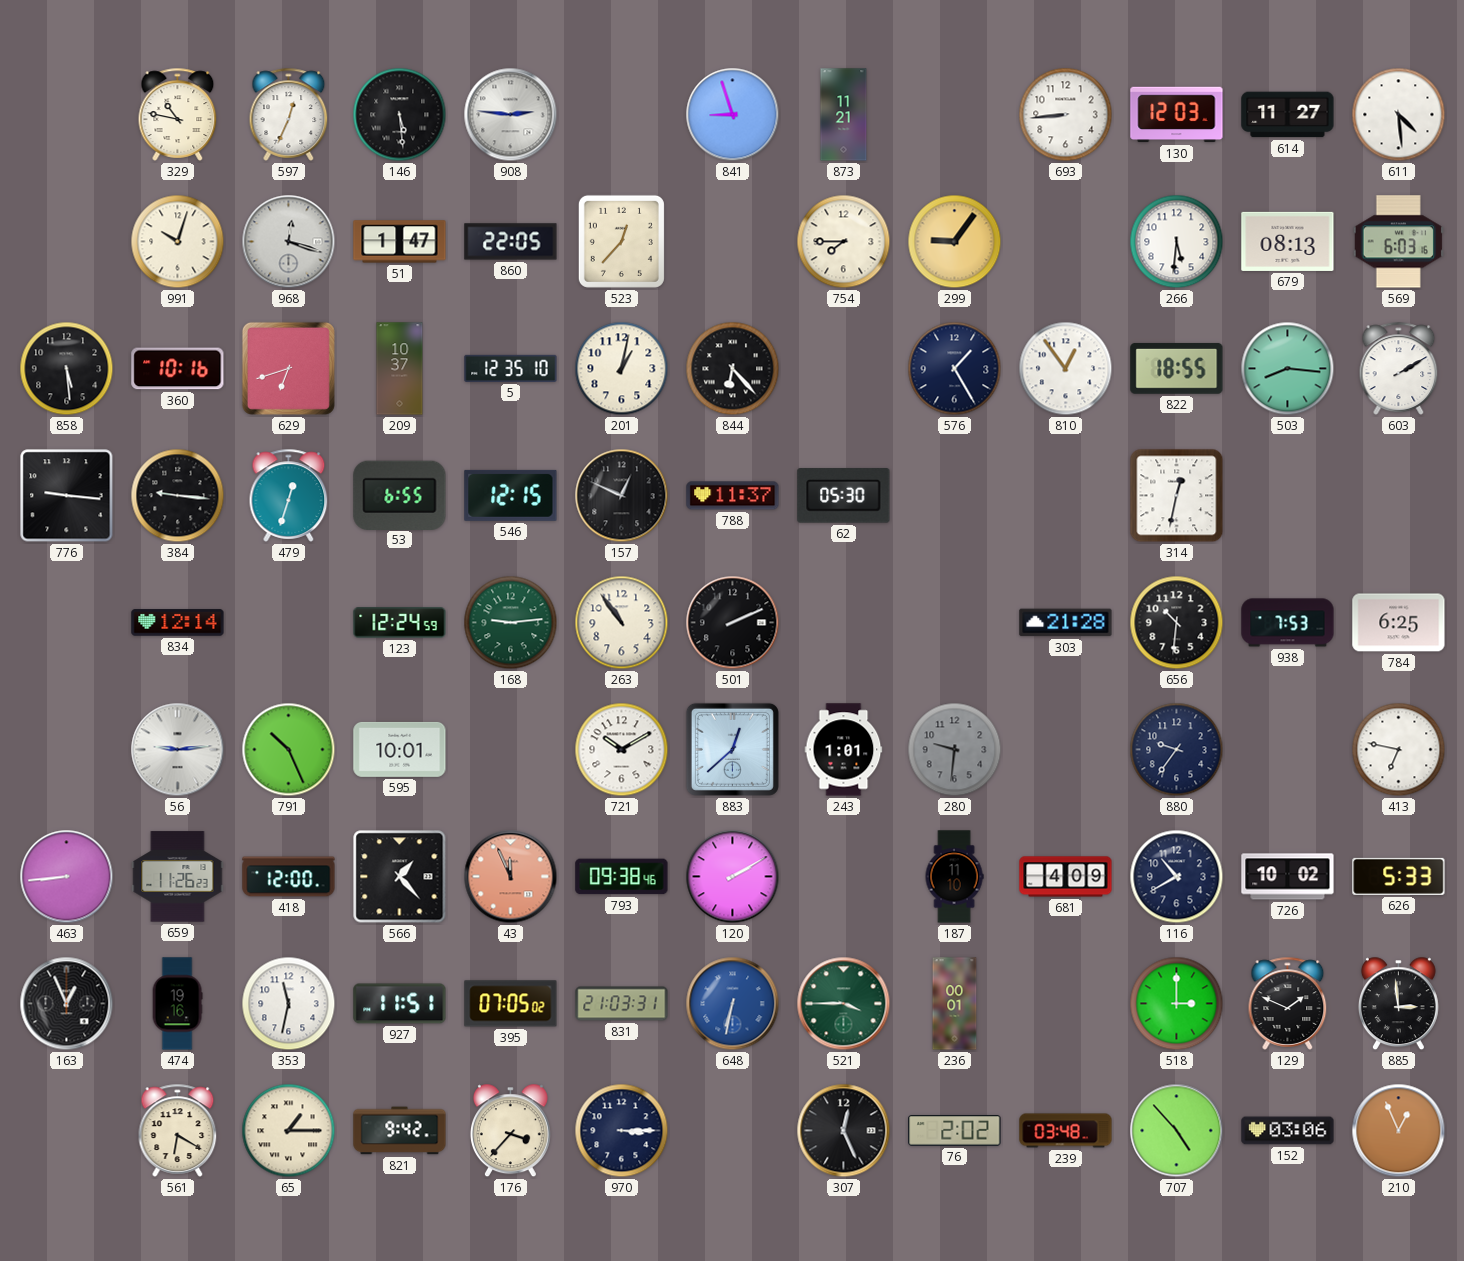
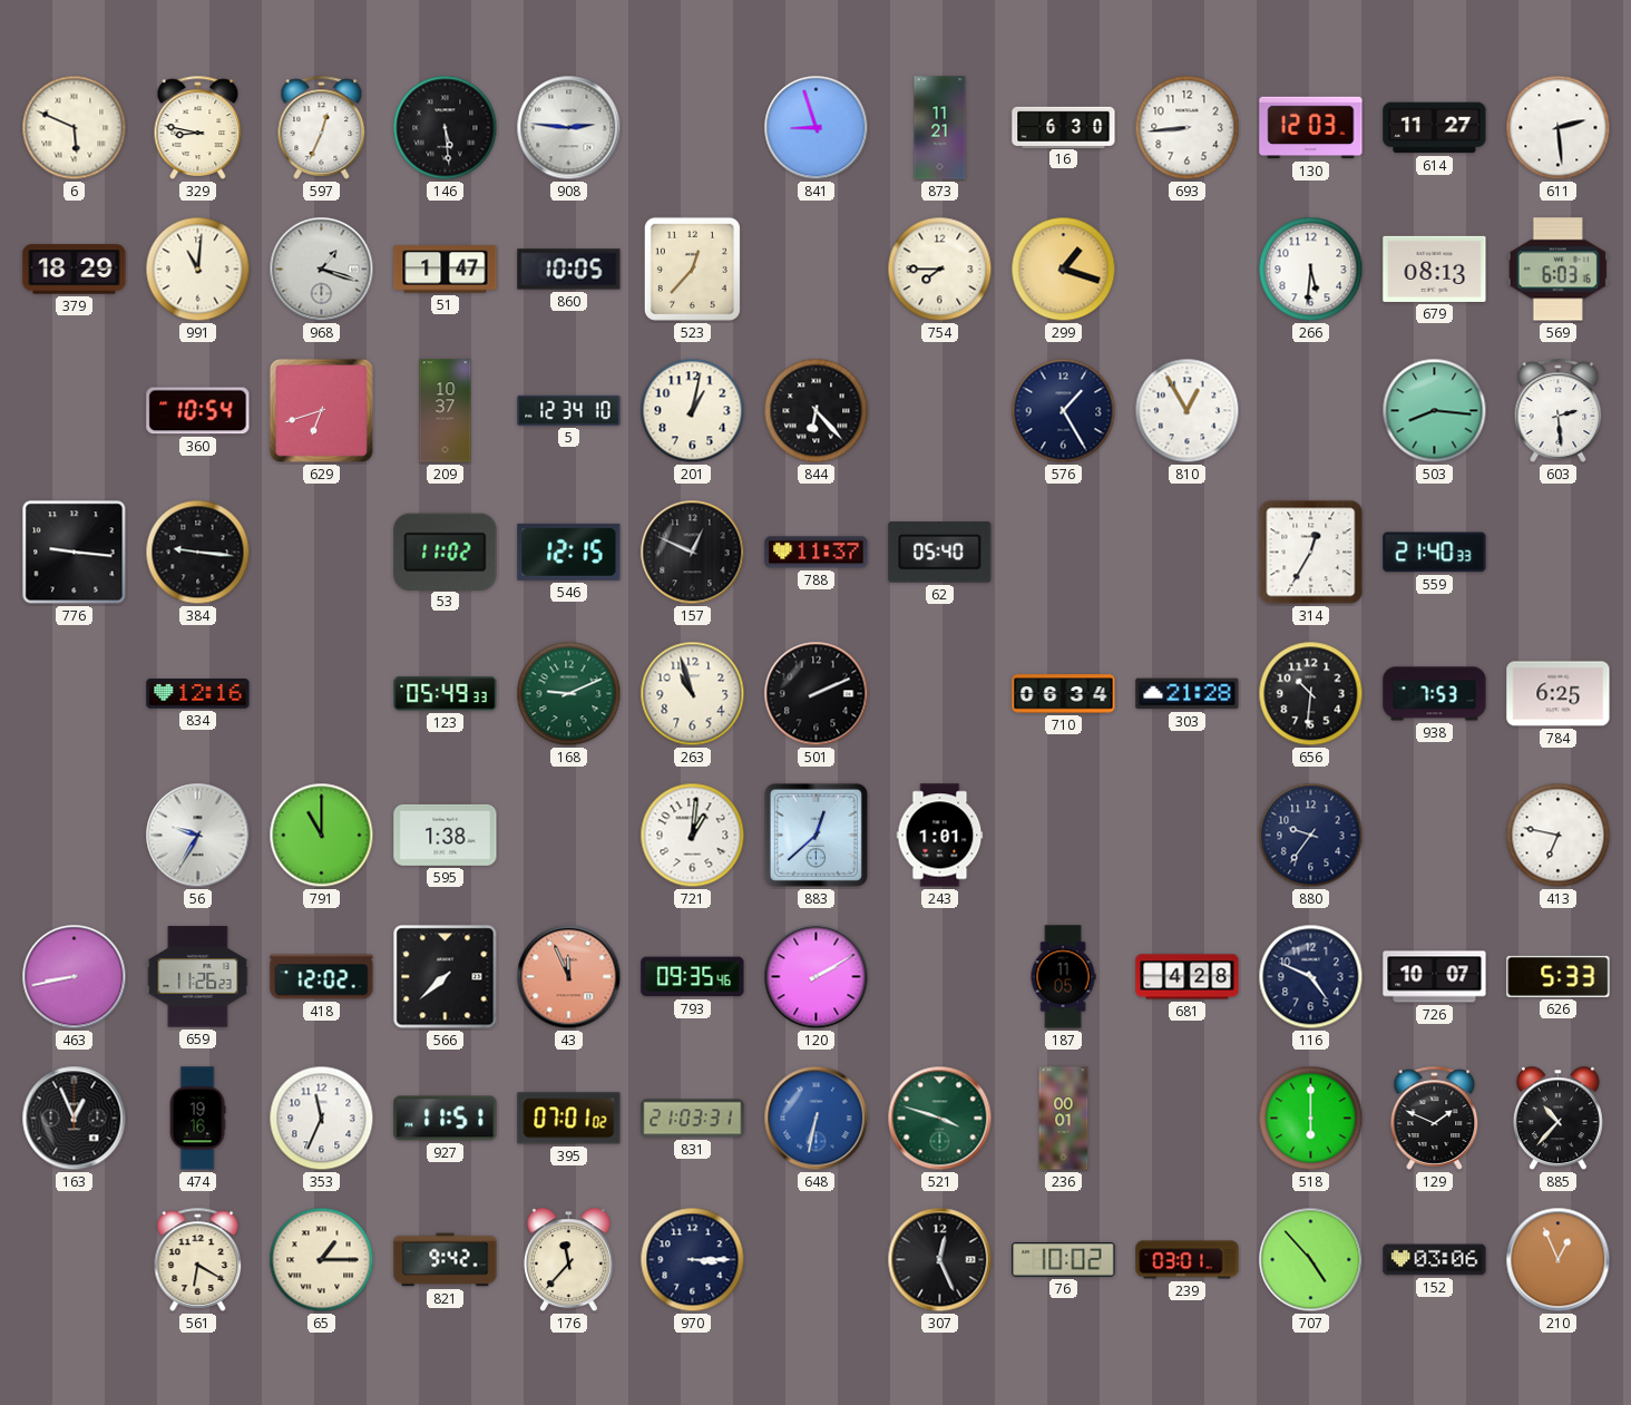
6: none -> 5:49
329: 10:47 -> 8:47
16: none -> 6:30
611: 4:29 -> 2:29
379: none -> 18:29
991: 10:03 -> 11:01
968: 12:18 -> 1:18
860: 22:05 -> 10:05
299: 9:06 -> 1:18
858: 5:29 -> none
360: 10:16 -> 10:54
5: 12:35 -> 12:34
810: 12:54 -> 12:55
822: 18:55 -> none
603: 2:10 -> 2:29
479: 12:33 -> none
53: 6:55 -> 11:02
62: 05:30 -> 05:40
314: 12:32 -> 12:35
559: none -> 21:40
834: 12:14 -> 12:16
123: 12:24 -> 05:49
168: 9:14 -> 9:11
263: 10:54 -> 10:57
710: none -> 06:34
56: 9:14 -> 9:35
791: 10:26 -> 11:00
595: 10:01 -> 1:38
721: 10:10 -> 1:01
280: 9:31 -> none
463: 8:44 -> 8:43
418: 12:00 -> 12:02
566: 1:23 -> 7:38
793: 09:38 -> 09:35
187: 11:10 -> 11:05
681: 4:09 -> 4:28
116: 10:40 -> 4:49
726: 10:02 -> 10:07
353: 11:32 -> 11:34
395: 07:05 -> 07:01
521: 3:45 -> 3:48
518: 3:00 -> 6:00
885: 2:59 -> 10:37
176: 3:37 -> 11:37
76: 2:02 -> 10:02
239: 03:48 -> 03:01
